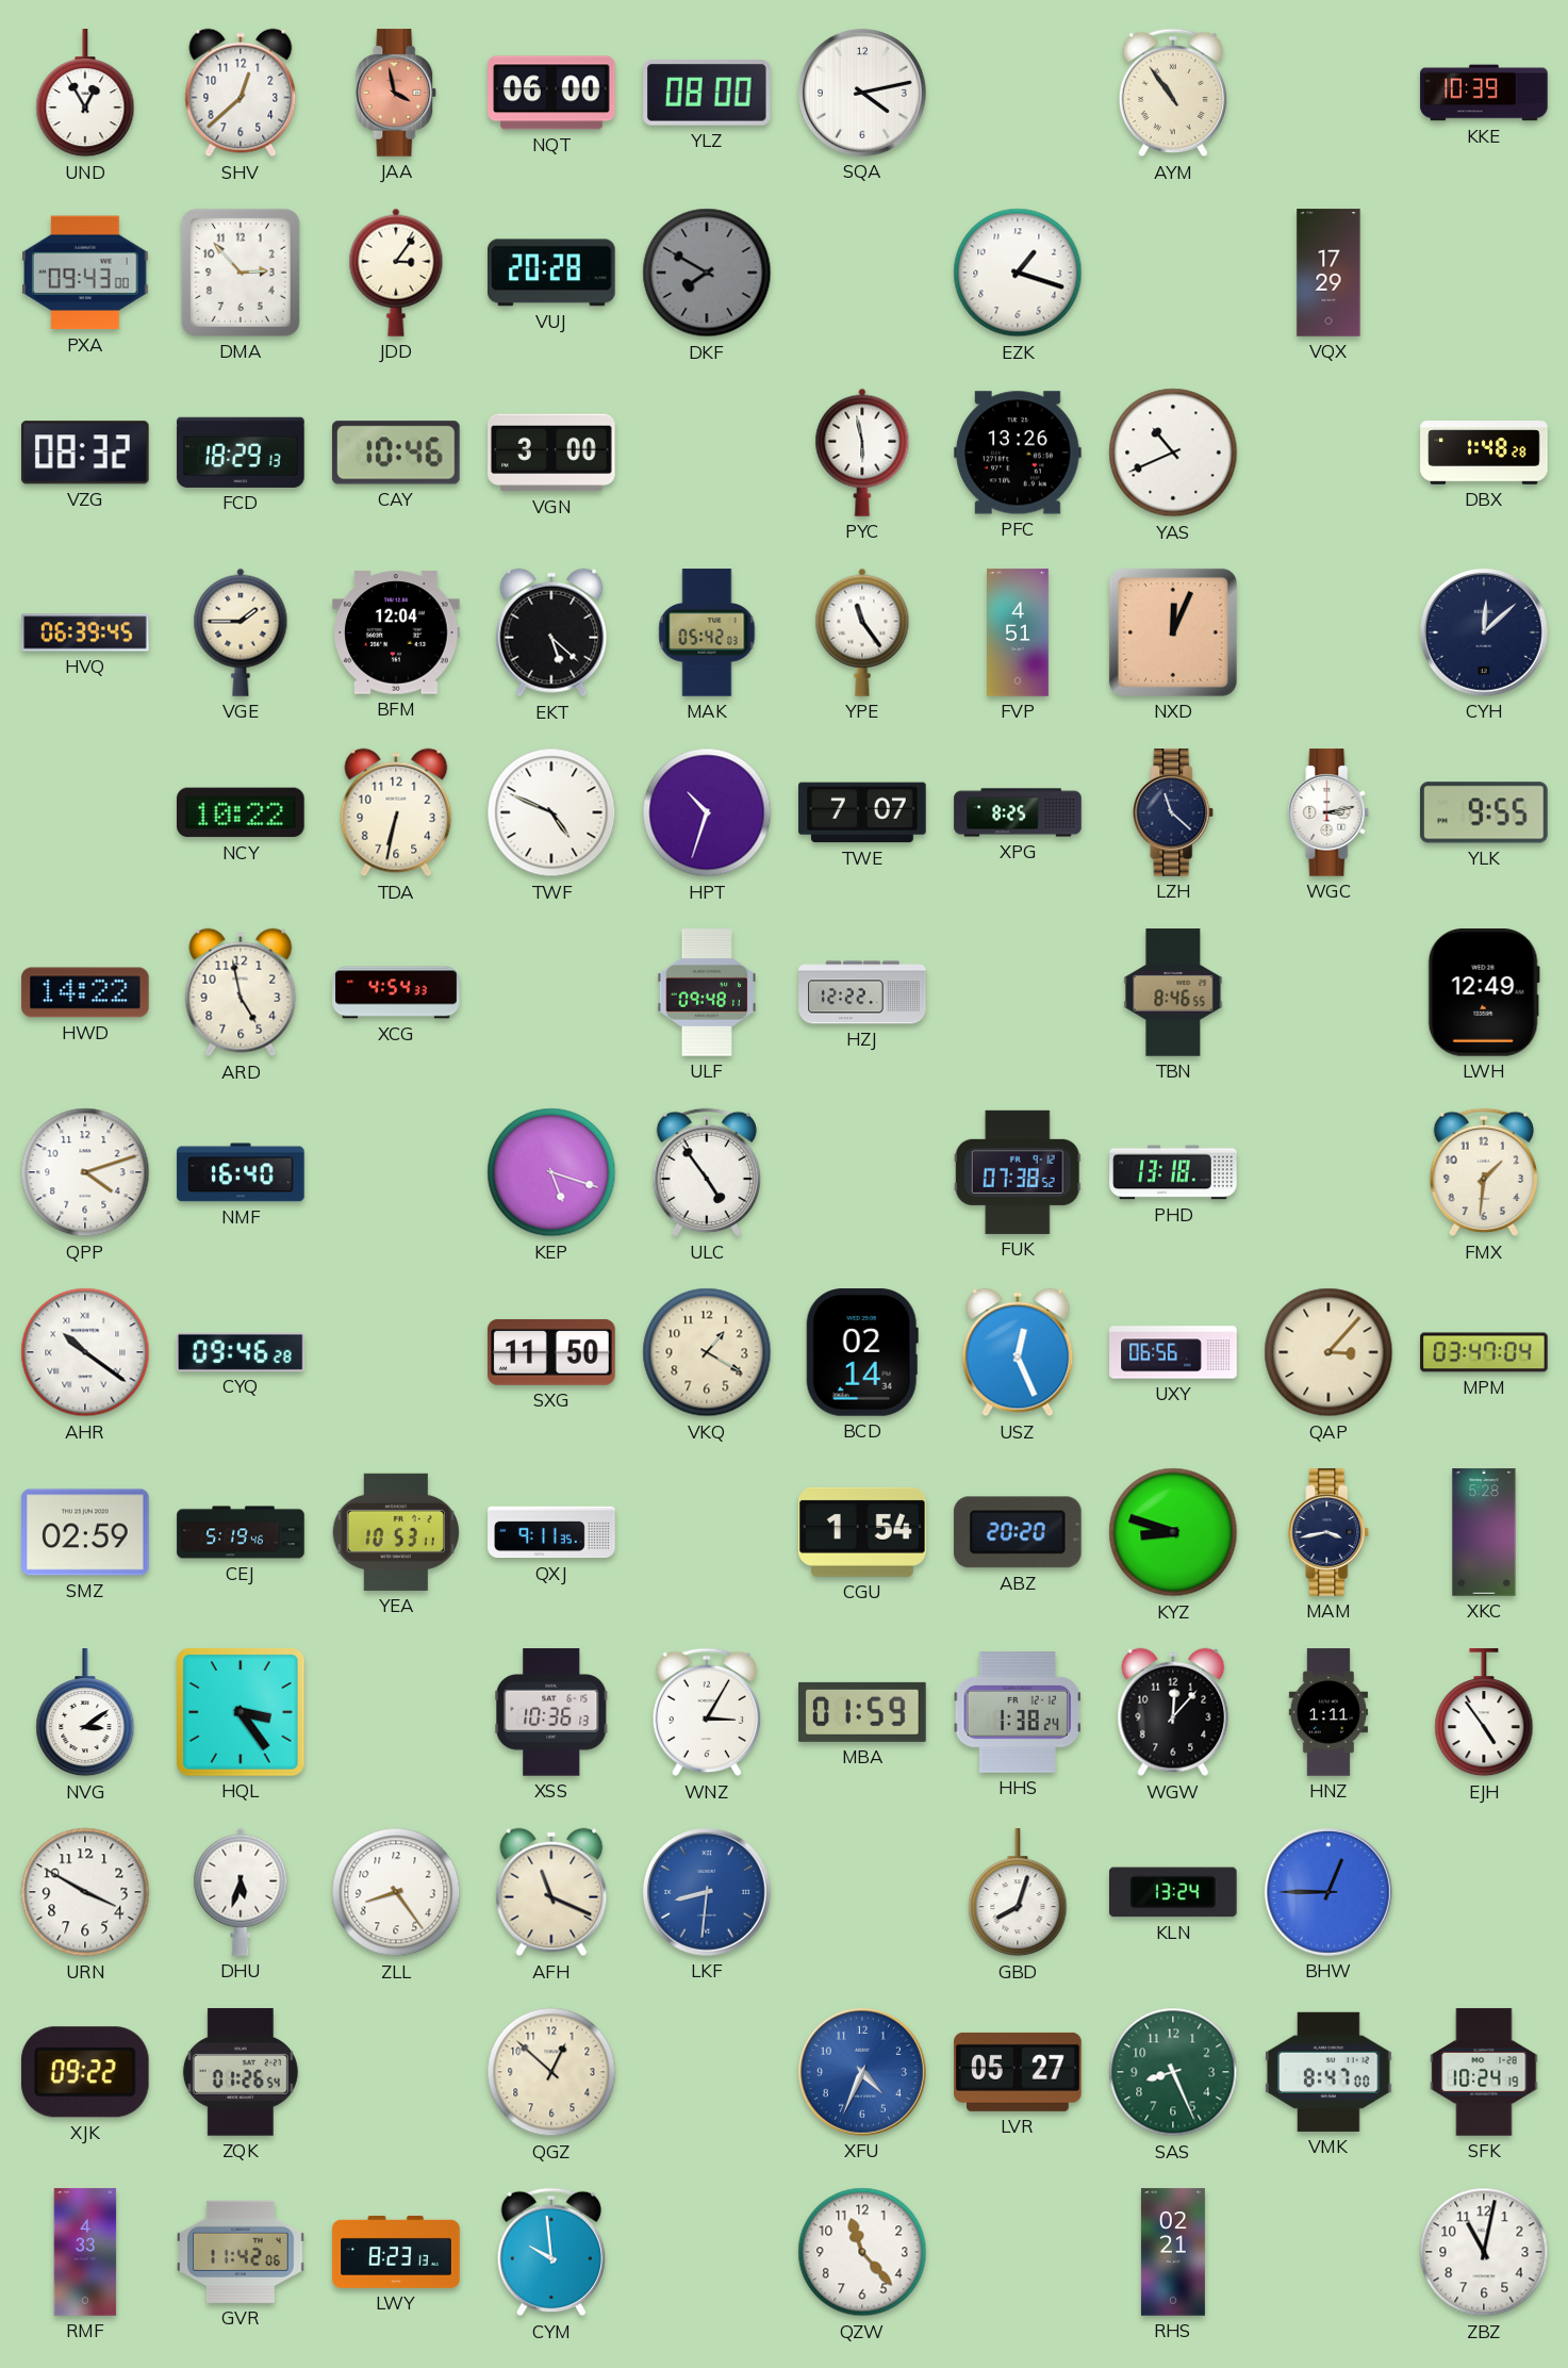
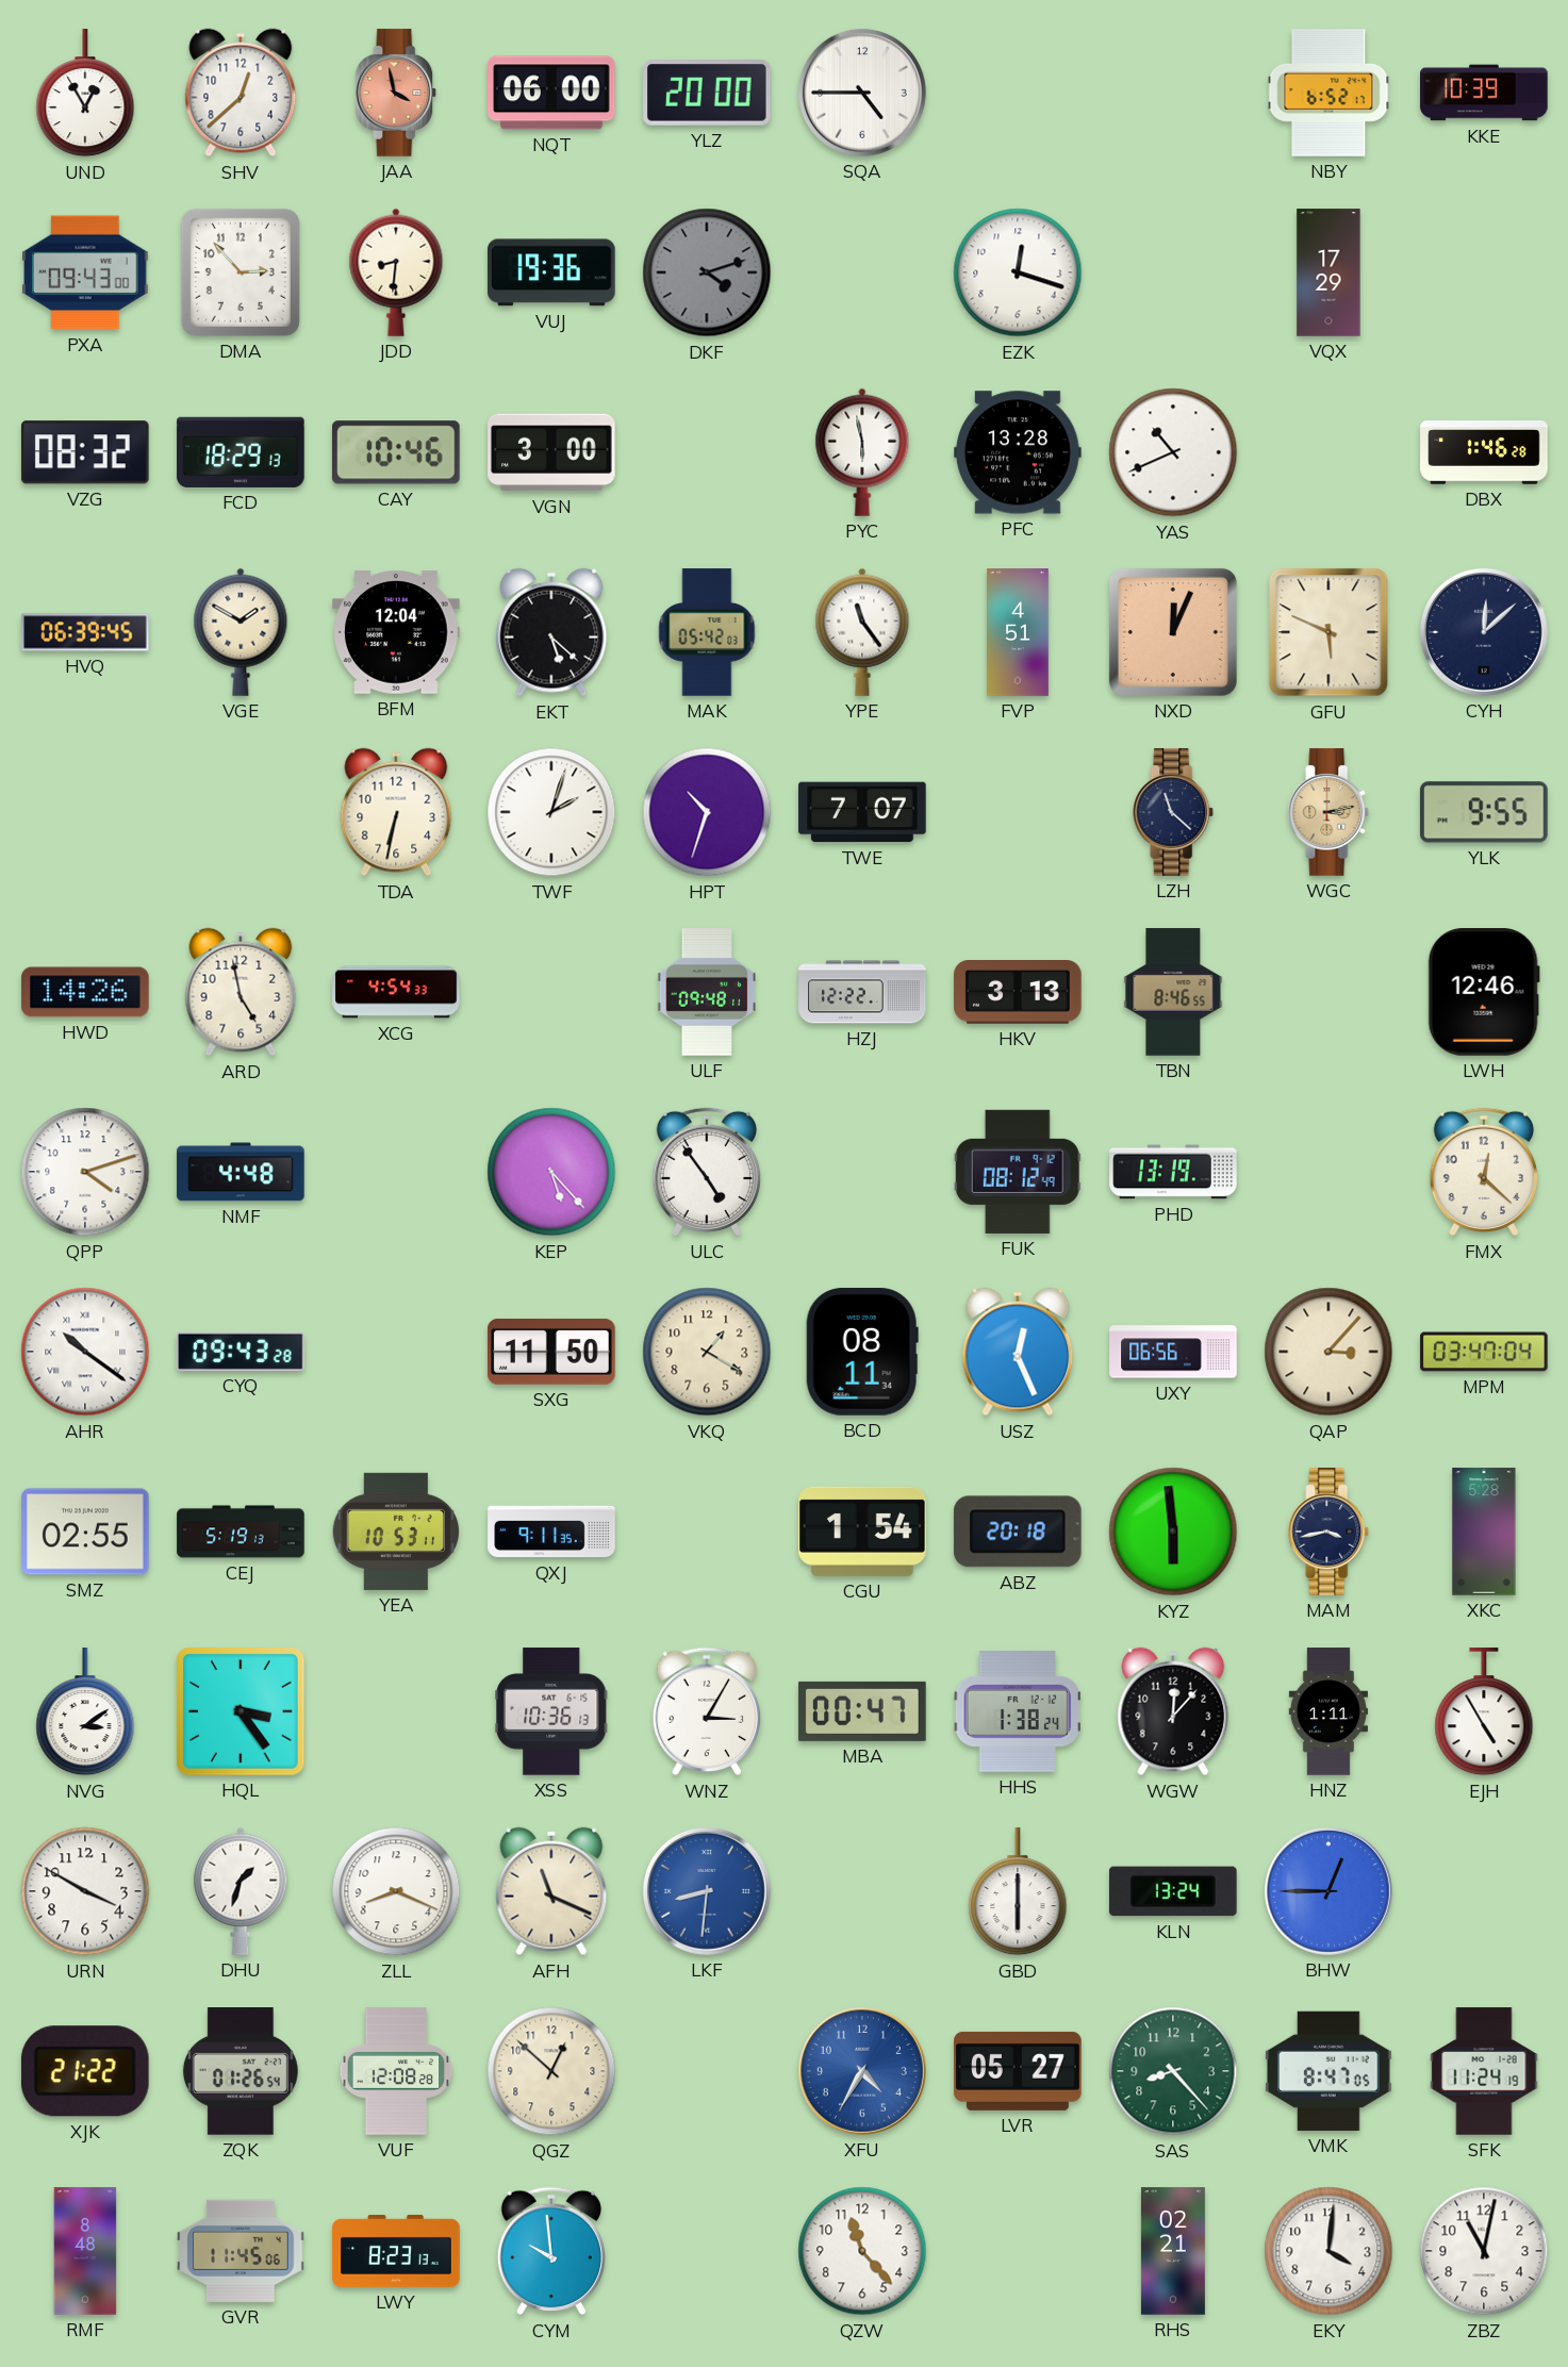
YLZ: 08:00 -> 20:00
SQA: 4:13 -> 4:45
AYM: 10:54 -> none
NBY: none -> 6:52
JDD: 3:06 -> 8:31
VUJ: 20:28 -> 19:36
DKF: 7:50 -> 4:12
EZK: 1:18 -> 12:18
PFC: 13:26 -> 13:28
DBX: 1:48 -> 1:46
VGE: 1:45 -> 1:50
GFU: none -> 5:49
NCY: 10:22 -> none
TWF: 4:49 -> 2:03
XPG: 8:25 -> none
WGC dial: white -> champagne
HWD: 14:22 -> 14:26
HKV: none -> 3:13
LWH: 12:49 -> 12:46
NMF: 16:40 -> 4:48
KEP: 5:18 -> 5:23
FUK: 07:38 -> 08:12
PHD: 13:18 -> 13:19
FMX: 1:31 -> 12:22
CYQ: 09:46 -> 09:43
BCD: 02:14 -> 08:11
SMZ: 02:59 -> 02:55
CEJ: 5:19:46 -> 5:19:13
ABZ: 20:20 -> 20:18
KYZ: 8:48 -> 5:59
MBA: 01:59 -> 00:47
EJH: 4:54 -> 4:55
DHU: 5:33 -> 1:33
ZLL: 8:24 -> 8:19
GBD: 8:03 -> 6:00
XJK: 09:22 -> 21:22
VUF: none -> 12:08
XFU: 4:34 -> 4:35
SAS: 8:26 -> 8:23
VMK: 8:47:00 -> 8:47:05
SFK: 10:24 -> 11:24
RMF: 4:33 -> 8:48
GVR: 11:42 -> 11:45
EKY: none -> 4:01
